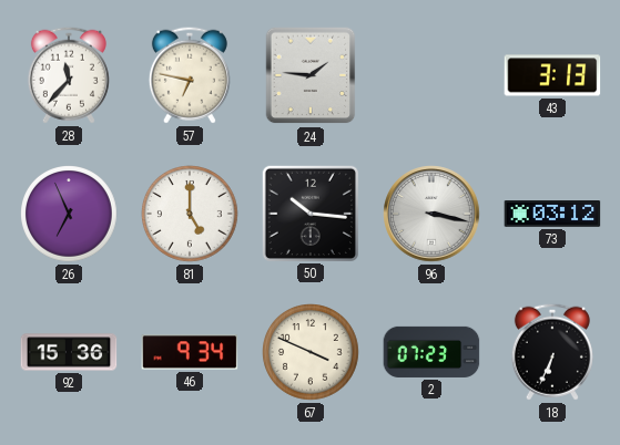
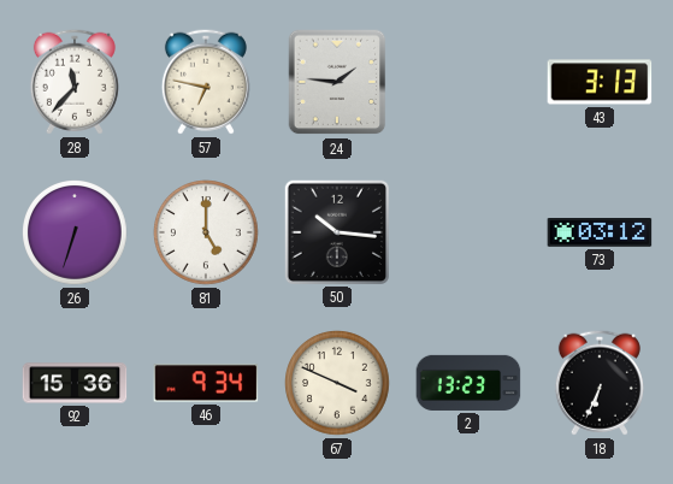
26: 6:56 -> 6:33
96: 3:17 -> none
2: 07:23 -> 13:23
